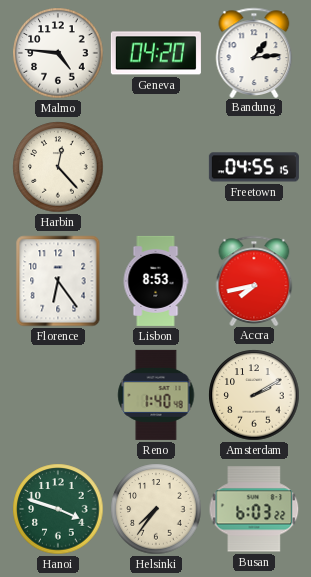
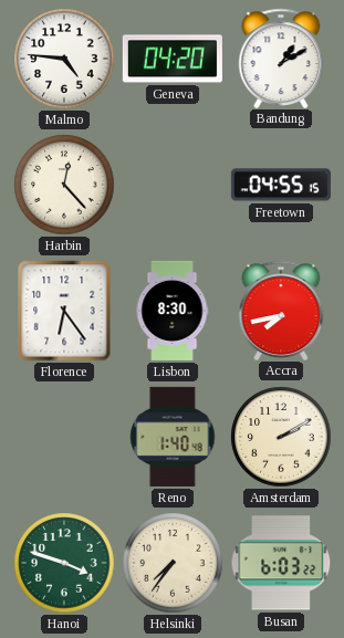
Bandung: 1:14 -> 1:10
Lisbon: 8:53 -> 8:30
